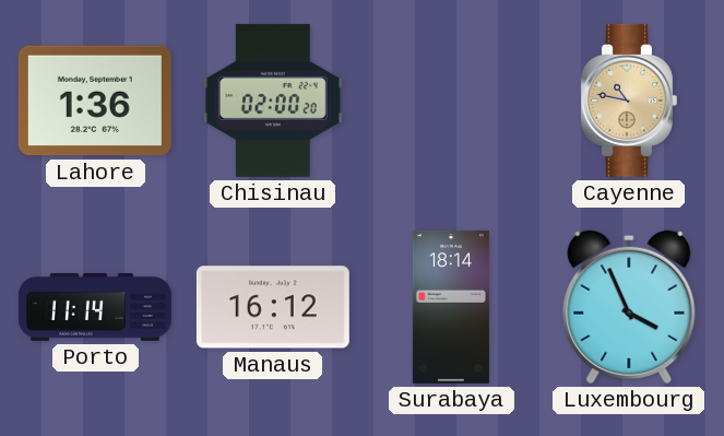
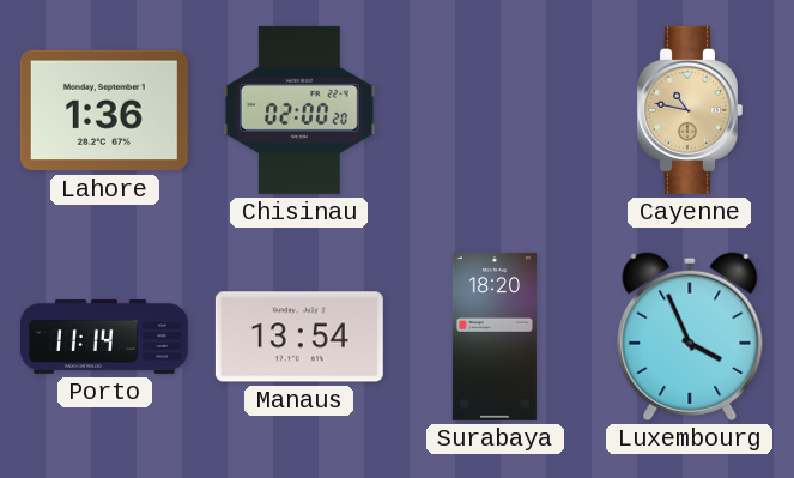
Manaus: 16:12 -> 13:54
Surabaya: 18:14 -> 18:20
